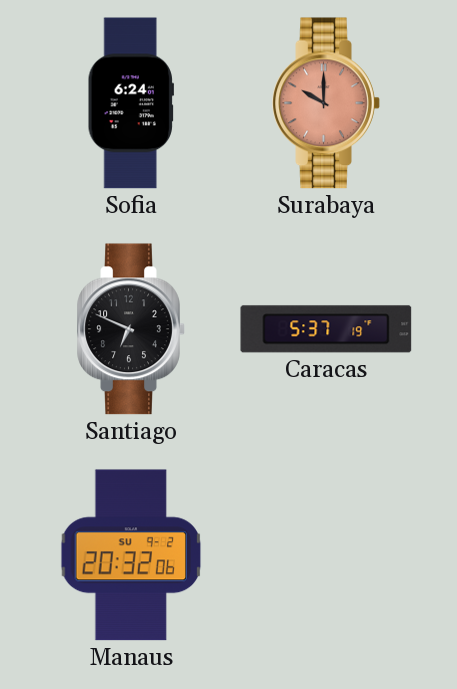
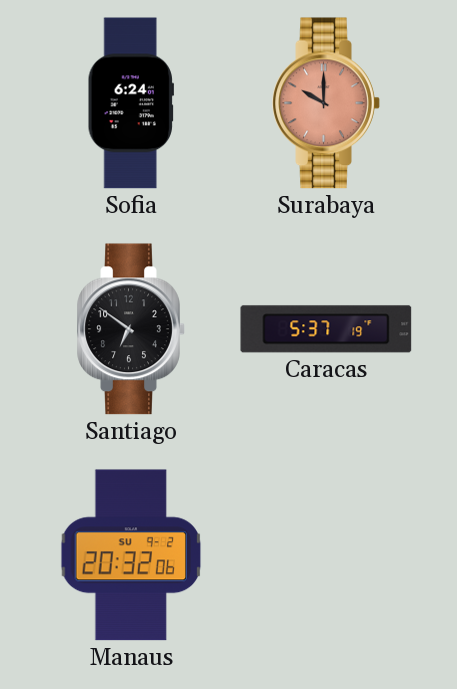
Santiago: 6:49 -> 6:51
